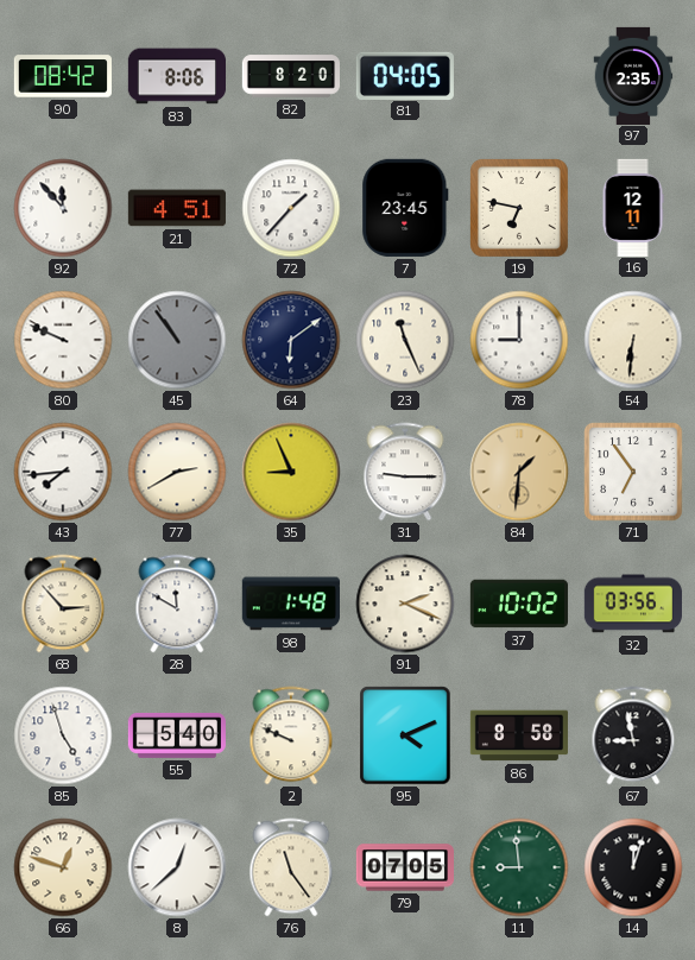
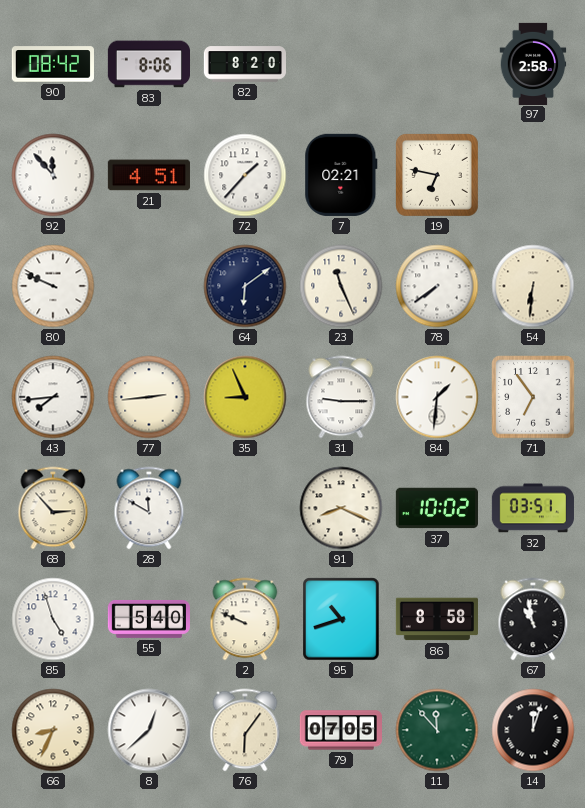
81: 04:05 -> none
97: 2:35 -> 2:58
7: 23:45 -> 02:21
16: 12:11 -> none
45: 10:54 -> none
78: 9:00 -> 7:39
77: 2:40 -> 2:44
84 dial: champagne -> white
98: 1:48 -> none
91: 2:19 -> 8:19
32: 03:56 -> 03:51
95: 4:11 -> 10:42
67: 8:58 -> 10:58
66: 12:48 -> 8:34
76: 11:24 -> 6:06
11: 8:59 -> 11:53
